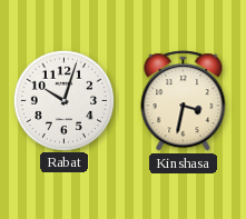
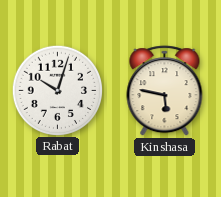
Kinshasa: 3:32 -> 5:47
